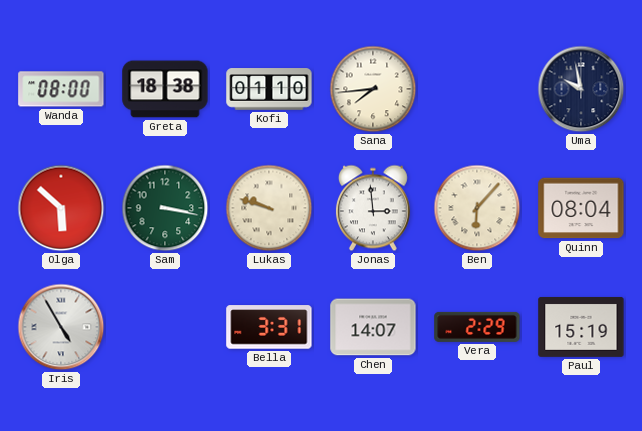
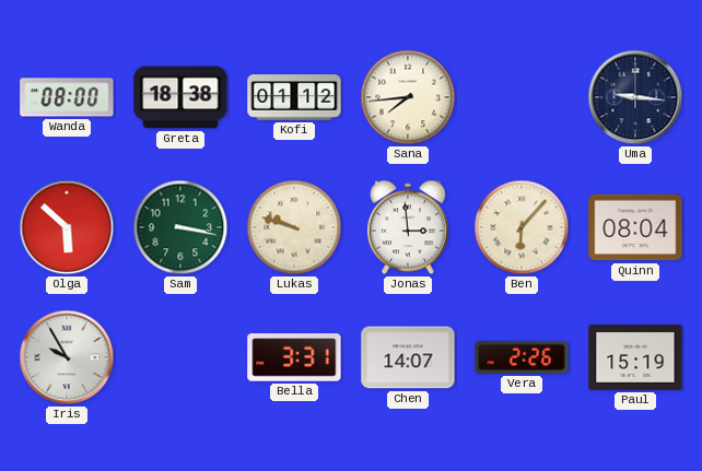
Kofi: 01:10 -> 01:12
Uma: 9:58 -> 9:16
Iris: 4:55 -> 9:55
Vera: 2:29 -> 2:26
